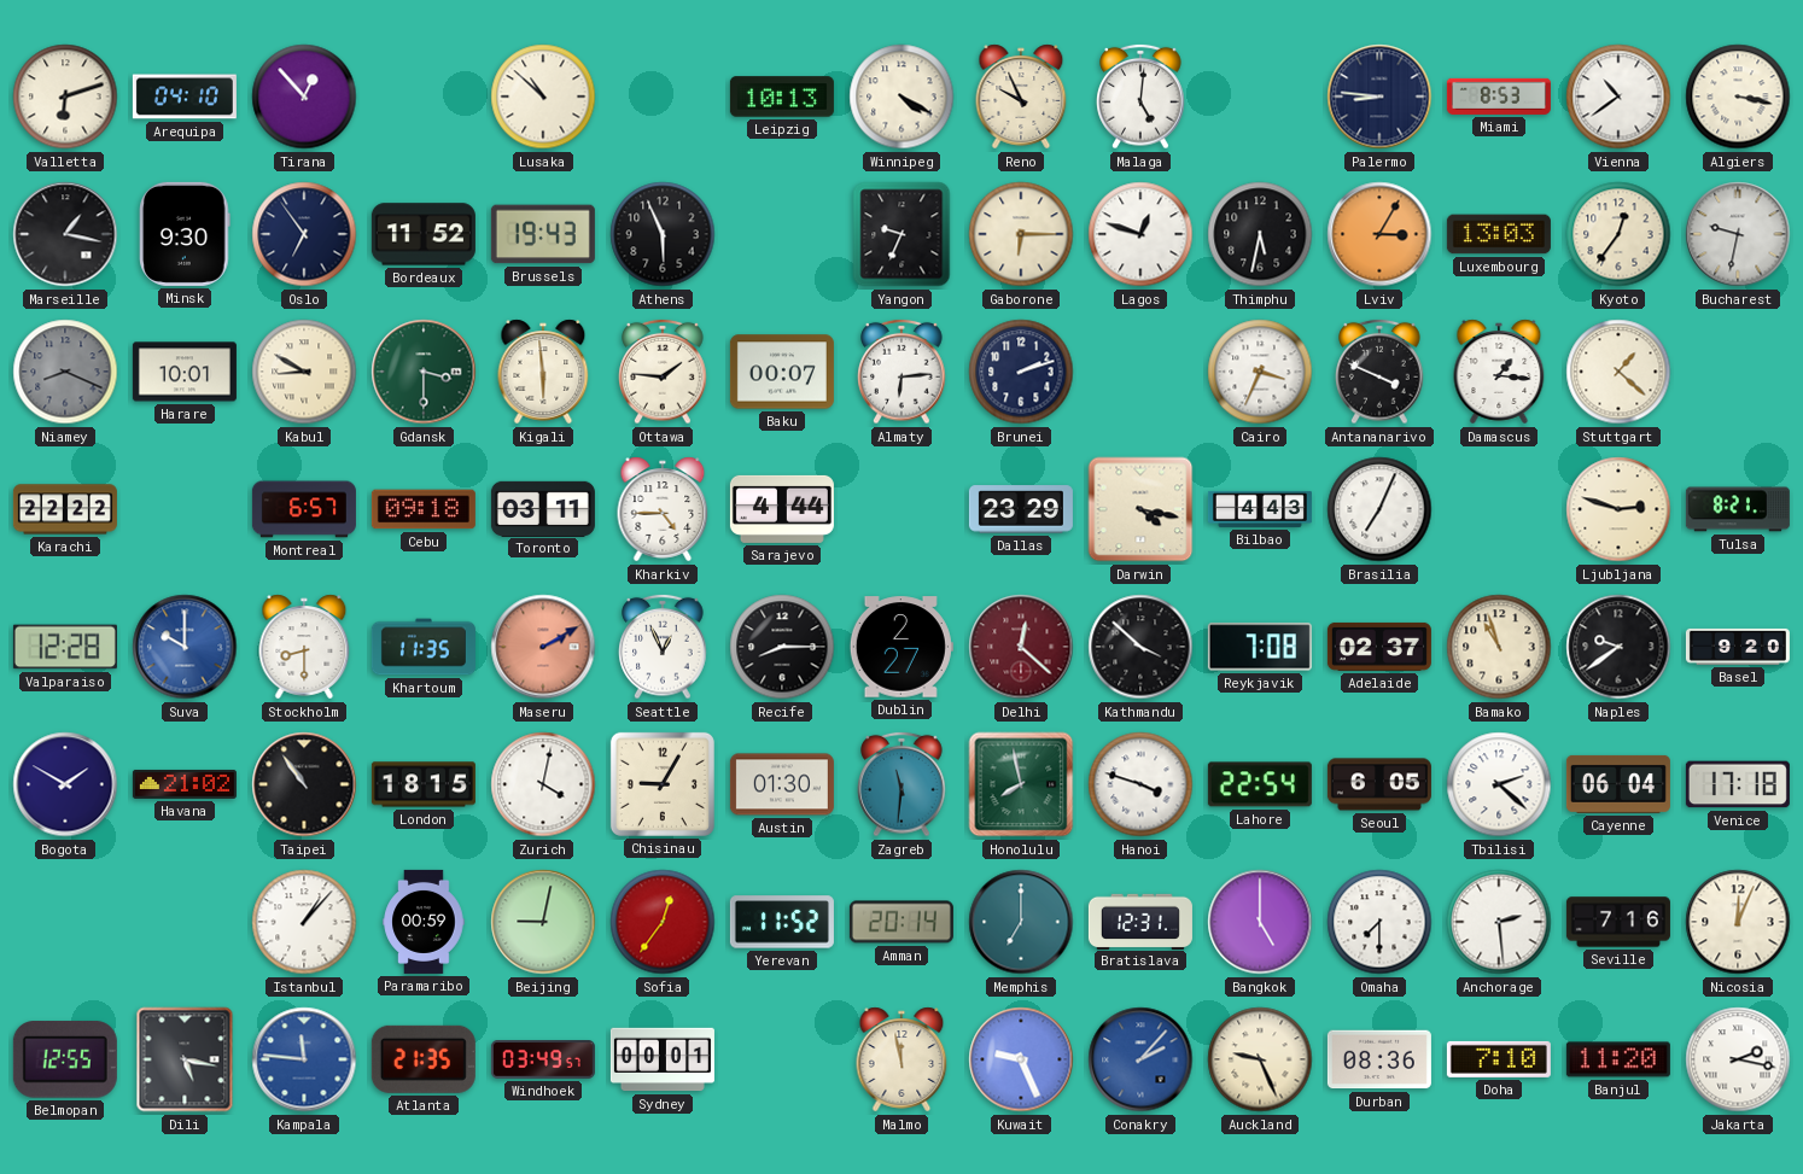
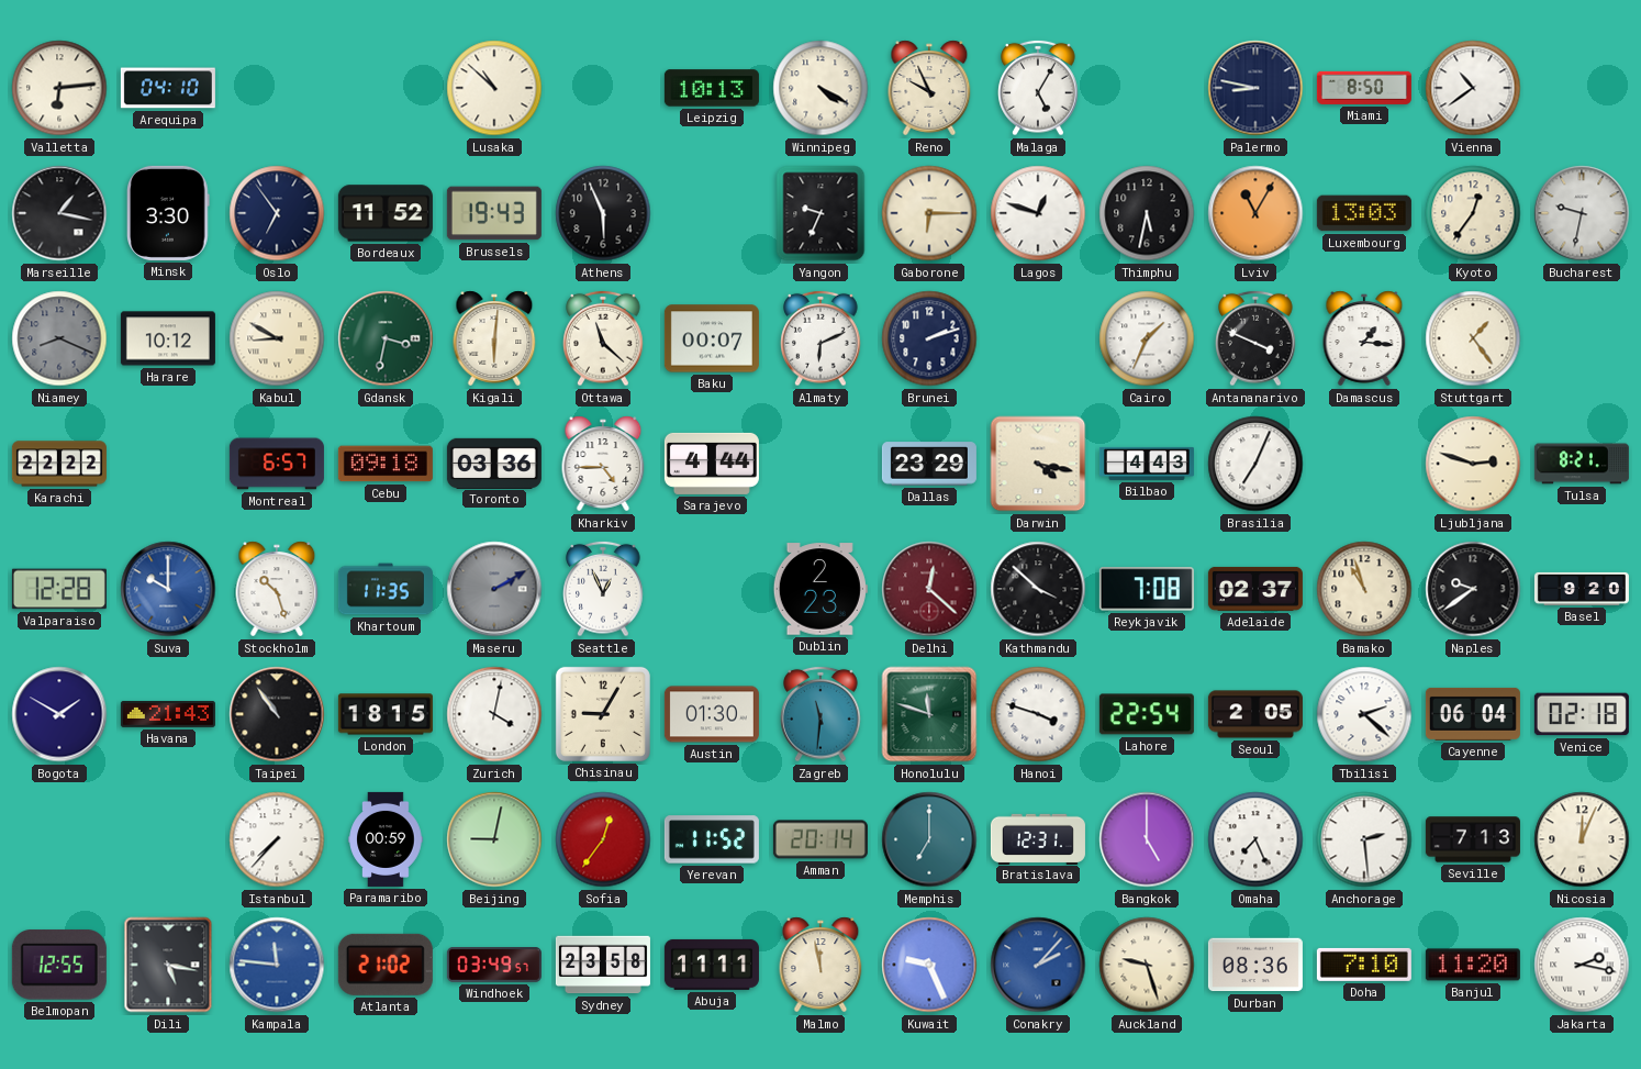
Valletta: 6:12 -> 6:14
Tirana: 12:53 -> none
Malaga: 5:01 -> 5:05
Palermo: 8:46 -> 8:47
Miami: 8:53 -> 8:50
Algiers: 3:17 -> none
Minsk: 9:30 -> 3:30
Lviv: 3:05 -> 11:05
Harare: 10:01 -> 10:12
Gdansk: 3:30 -> 3:32
Kigali: 5:59 -> 6:01
Ottawa: 1:46 -> 11:22
Almaty: 6:14 -> 6:11
Cairo: 3:34 -> 1:34
Stuttgart: 1:22 -> 1:24
Toronto: 03:11 -> 03:36
Stockholm: 8:30 -> 10:27
Maseru dial: salmon -> grey
Recife: 8:15 -> none
Dublin: 2:27 -> 2:23
Havana: 21:02 -> 21:43
Honolulu: 7:58 -> 11:48
Seoul: 6:05 -> 2:05
Venice: 17:18 -> 02:18
Istanbul: 1:07 -> 7:37
Omaha: 7:30 -> 7:26
Seville: 7:16 -> 7:13
Atlanta: 21:35 -> 21:02
Sydney: 00:01 -> 23:58
Abuja: none -> 11:11
Auckland: 9:26 -> 9:27
